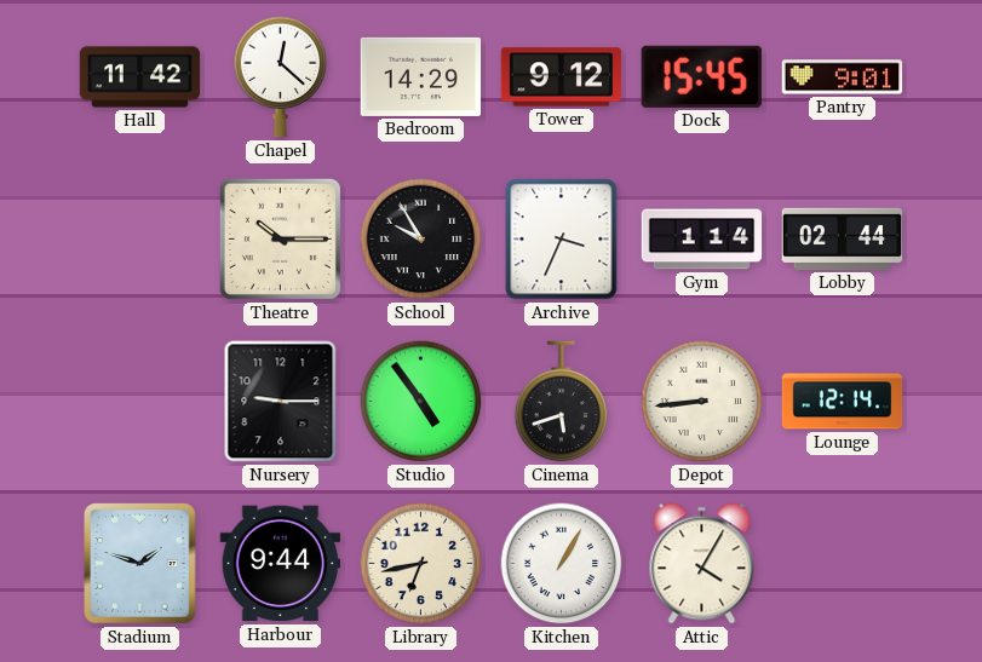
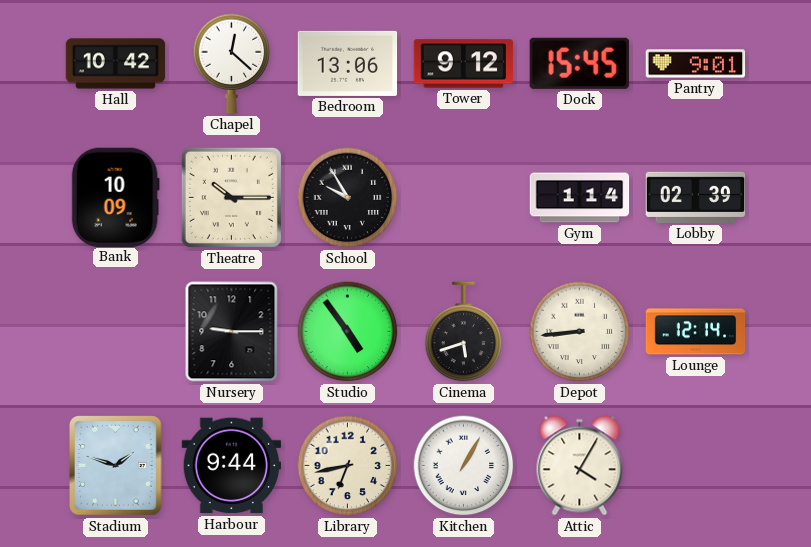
Hall: 11:42 -> 10:42
Bedroom: 14:29 -> 13:06
Bank: none -> 10:09
Archive: 3:34 -> none
Lobby: 02:44 -> 02:39
